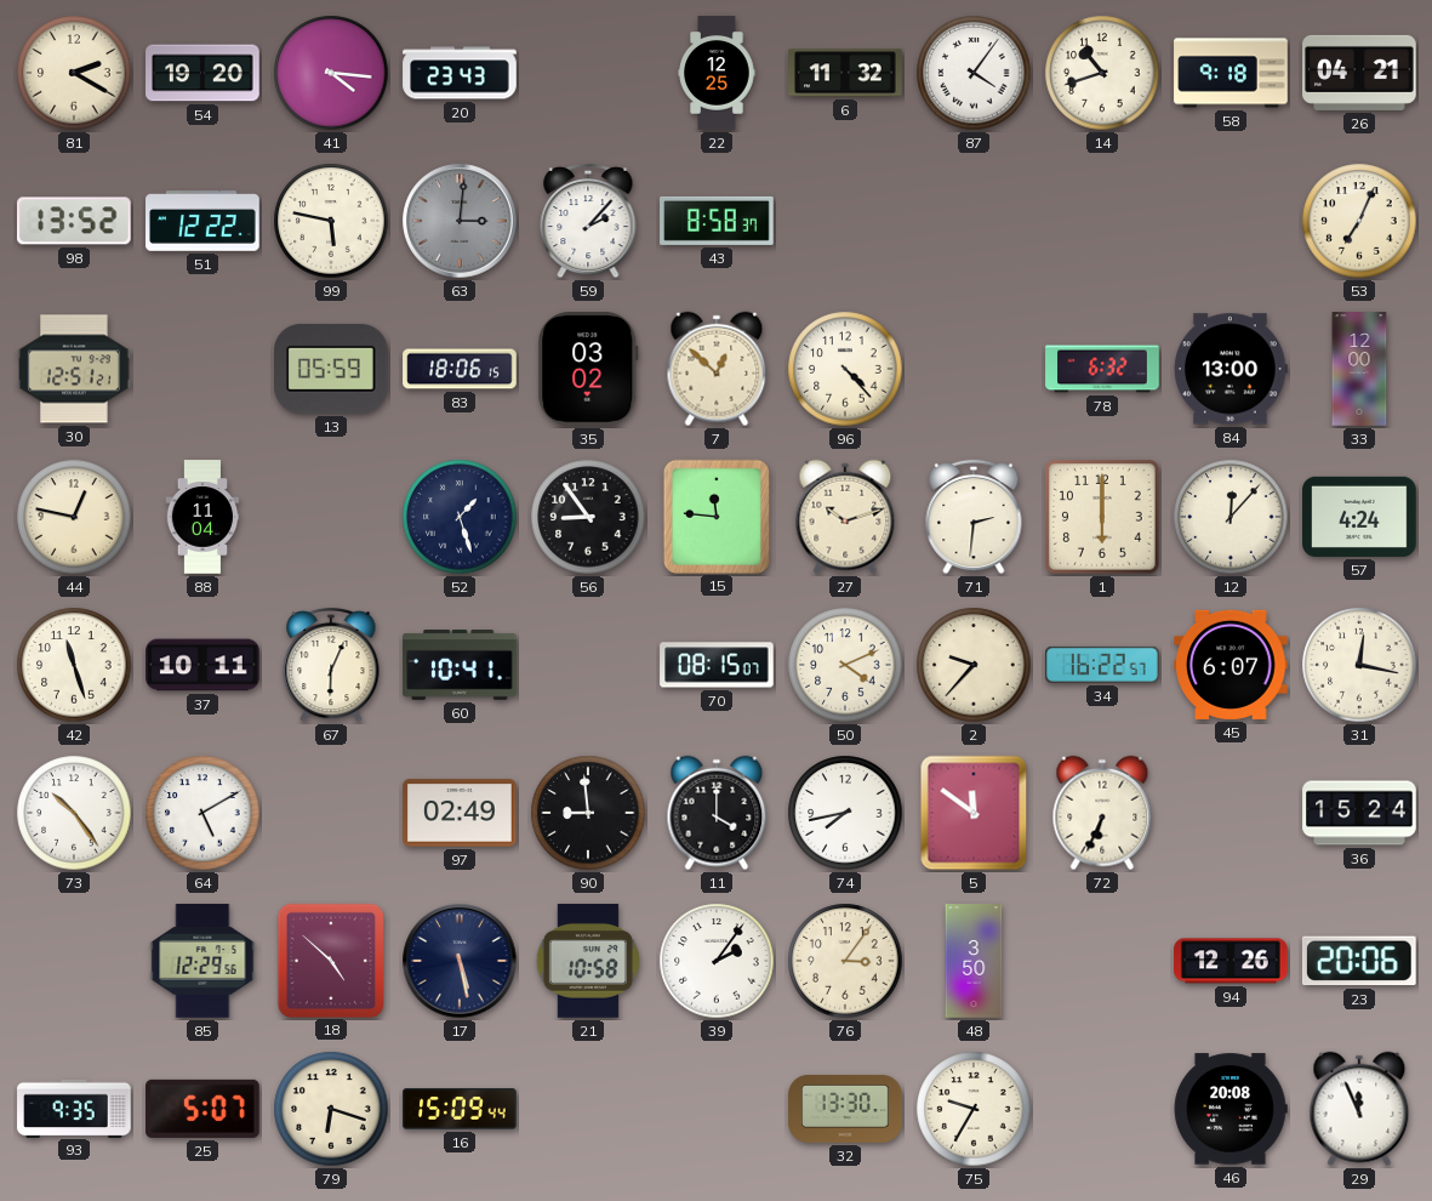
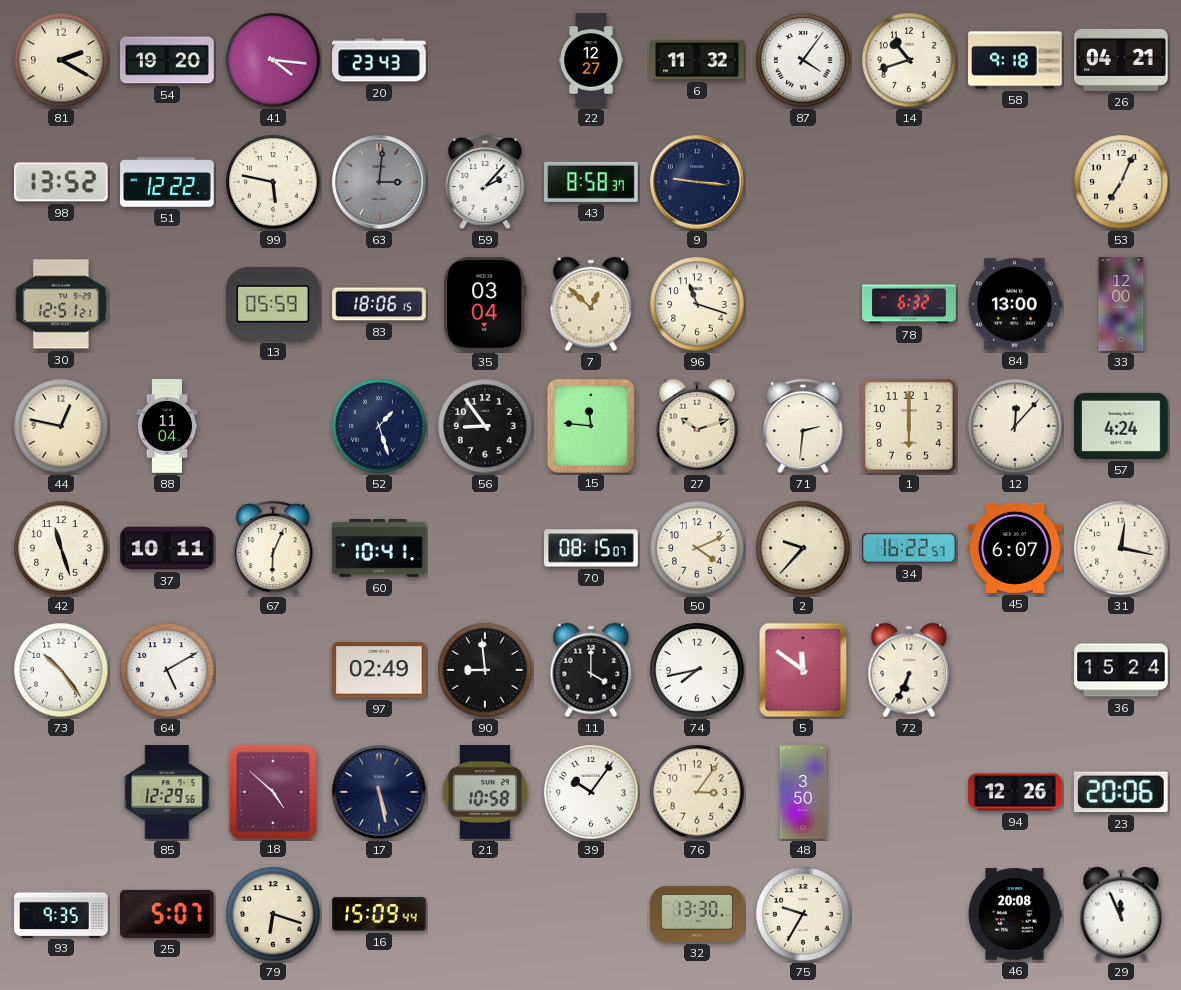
22: 12:25 -> 12:27
9: none -> 9:16
35: 03:02 -> 03:04
96: 4:23 -> 11:18
39: 2:06 -> 10:06
